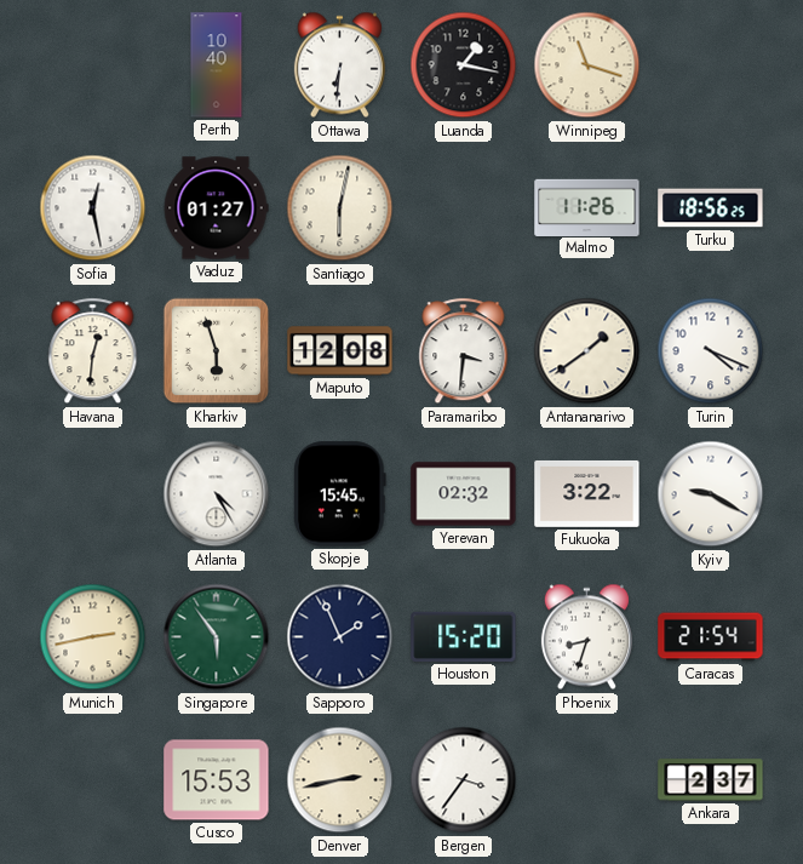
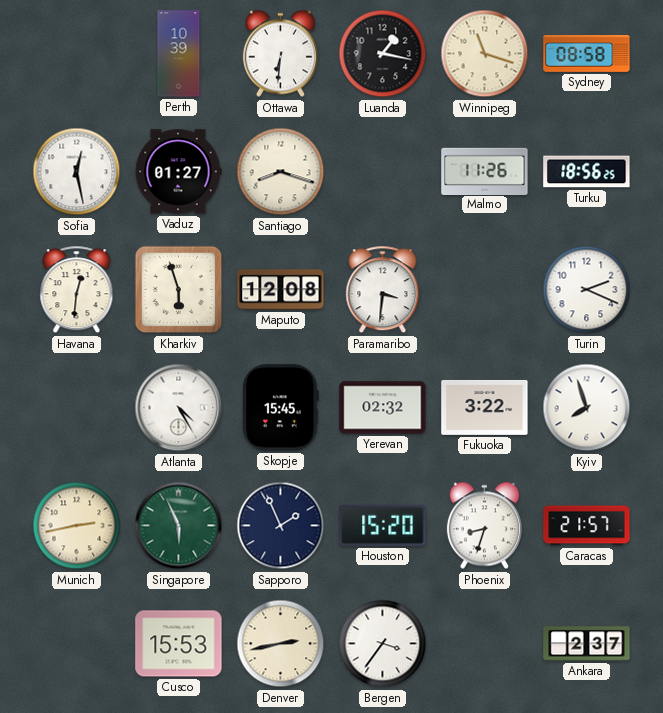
Perth: 10:40 -> 10:39
Sydney: none -> 08:58
Santiago: 6:02 -> 8:18
Antananarivo: 1:39 -> none
Turin: 4:19 -> 2:19
Kyiv: 9:20 -> 7:57
Singapore: 5:54 -> 5:56
Caracas: 21:54 -> 21:57
